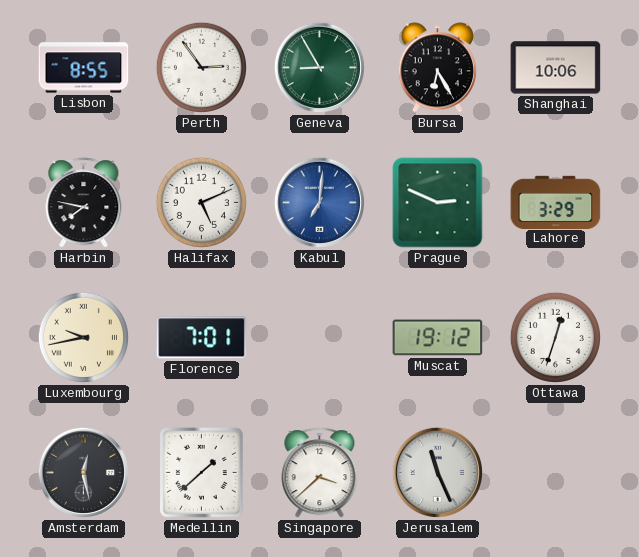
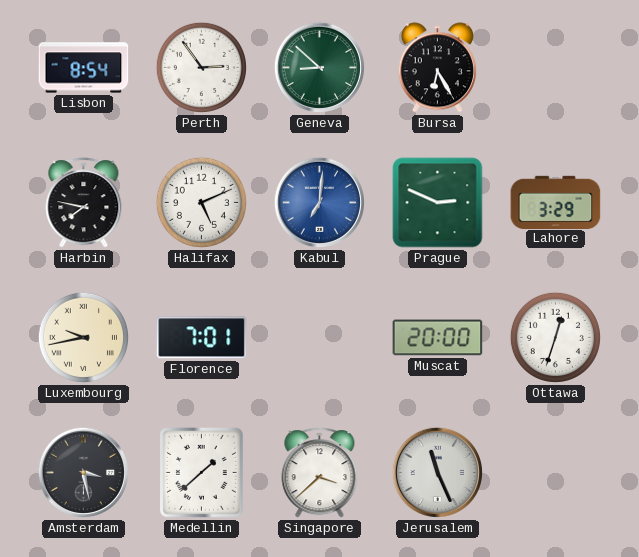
Lisbon: 8:55 -> 8:54
Geneva: 8:55 -> 8:52
Shanghai: 10:06 -> none
Muscat: 19:12 -> 20:00
Amsterdam: 12:28 -> 3:28
